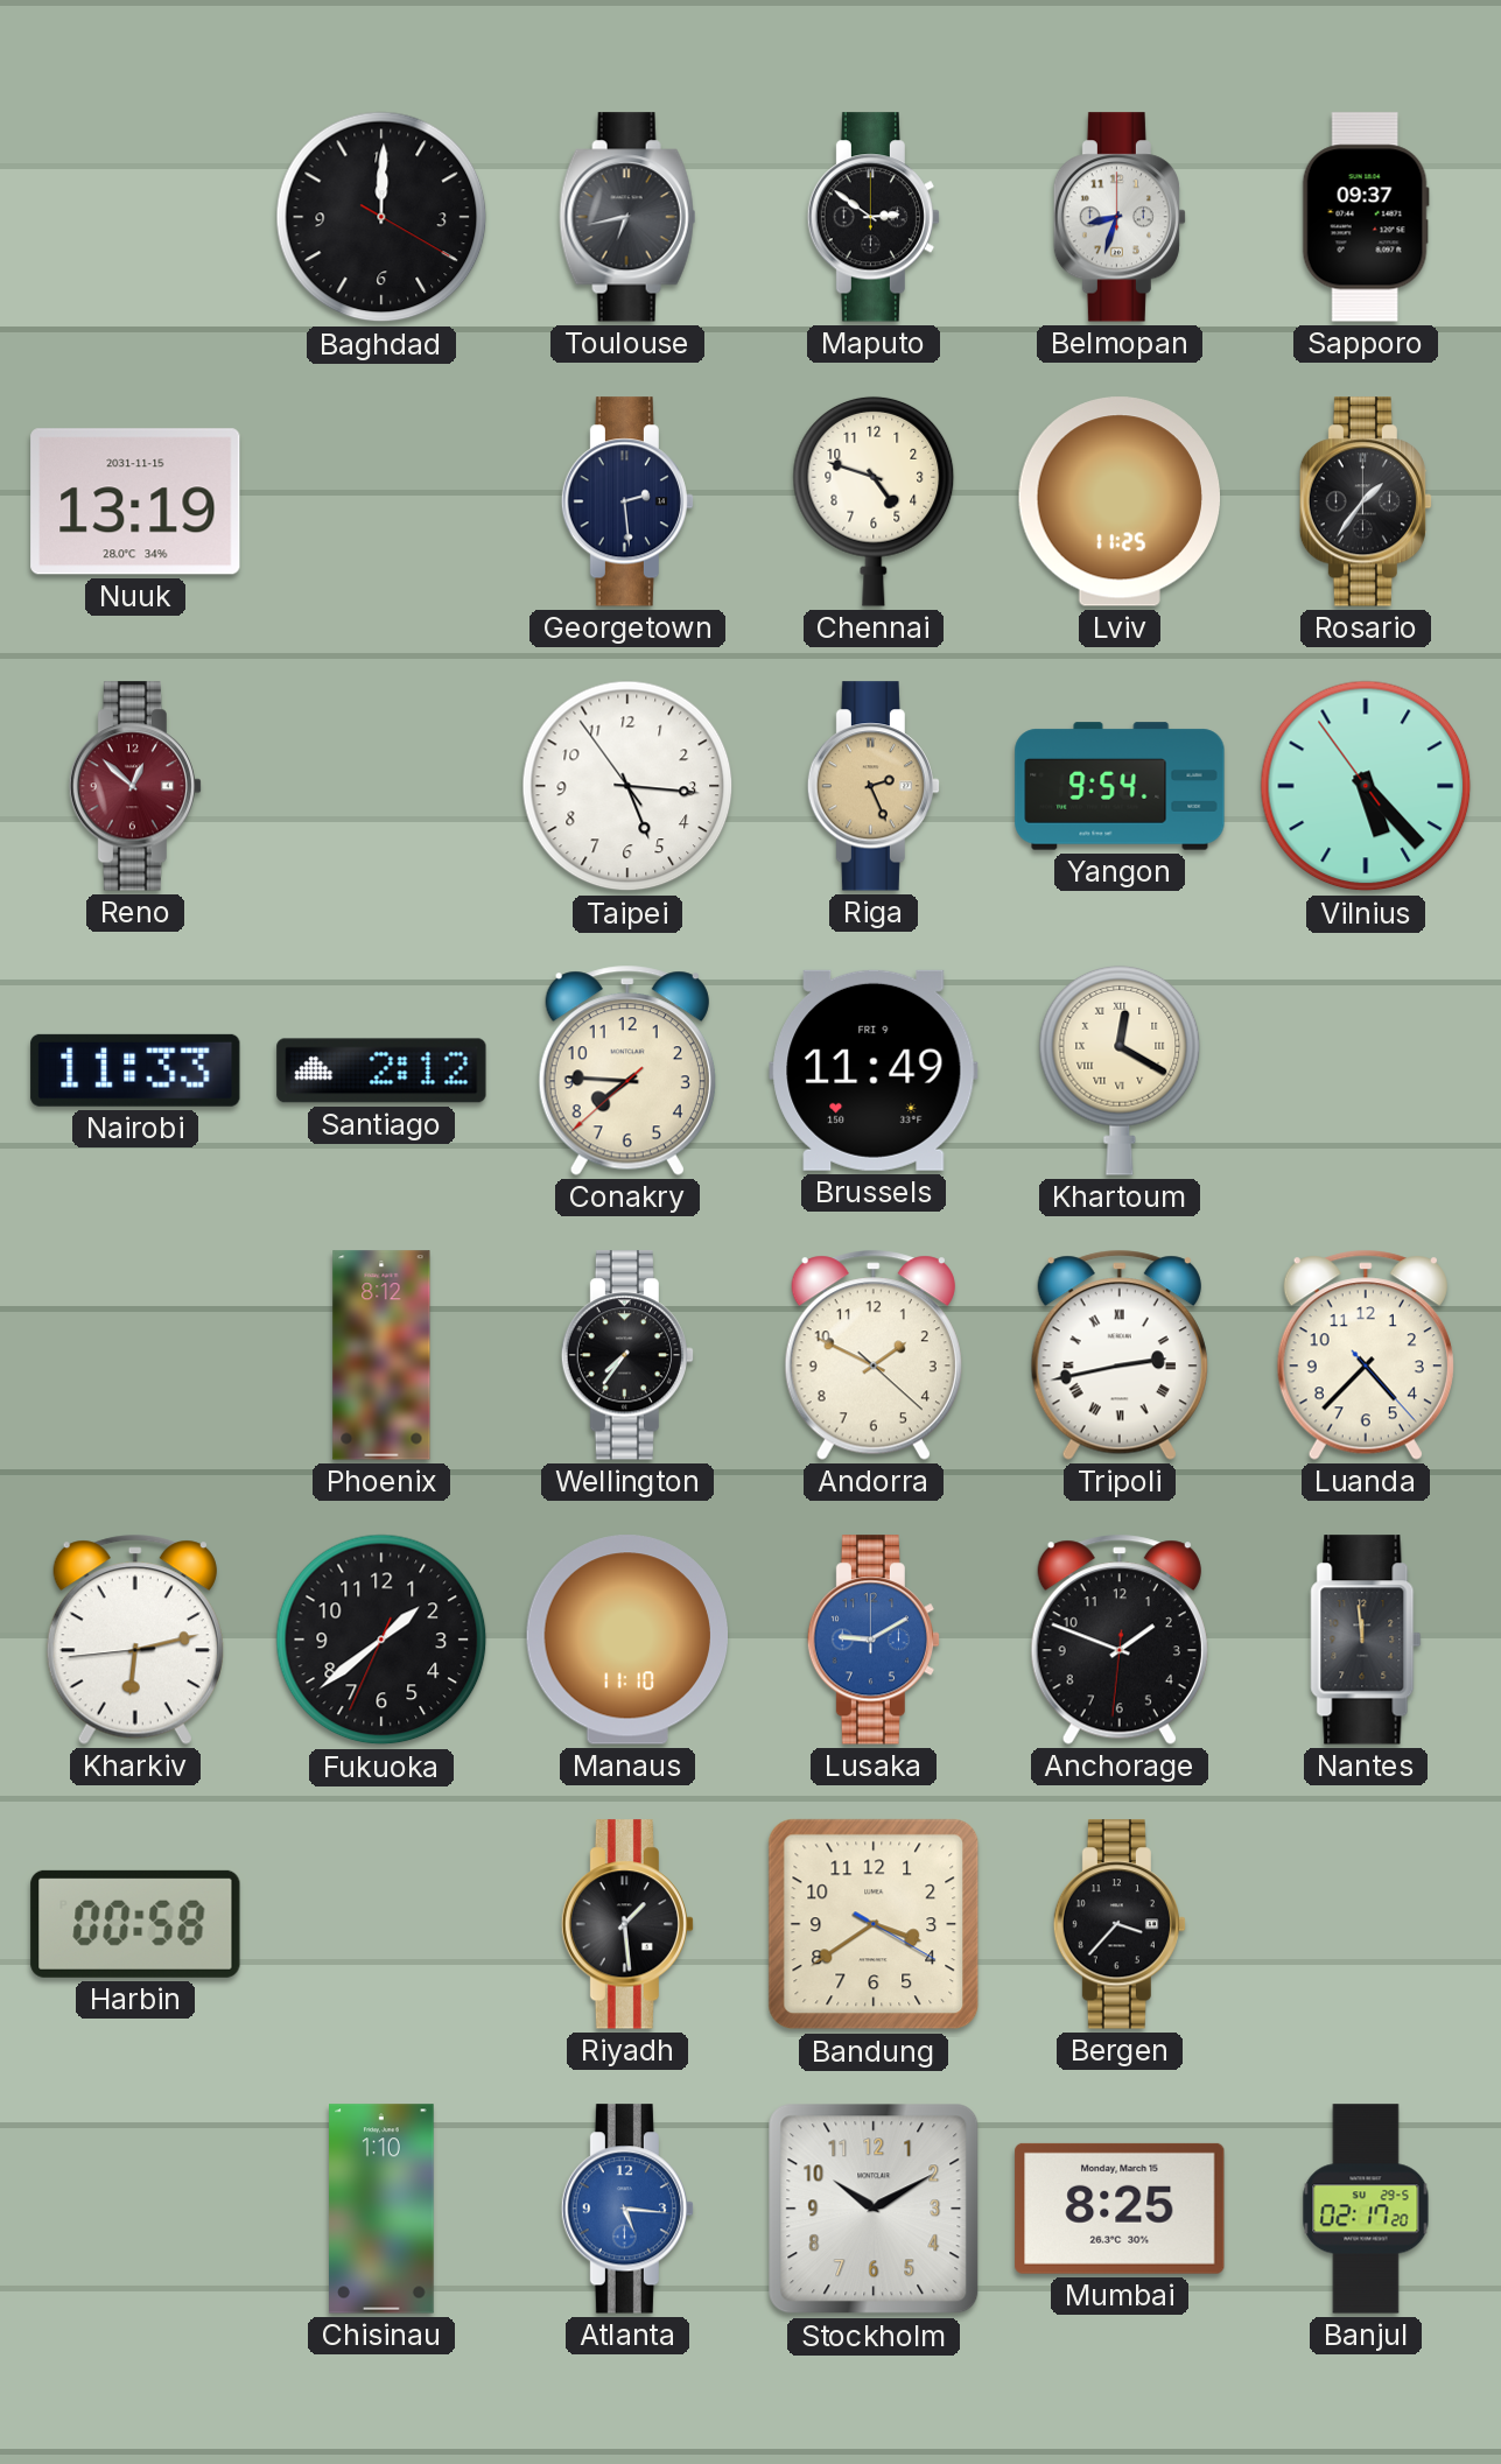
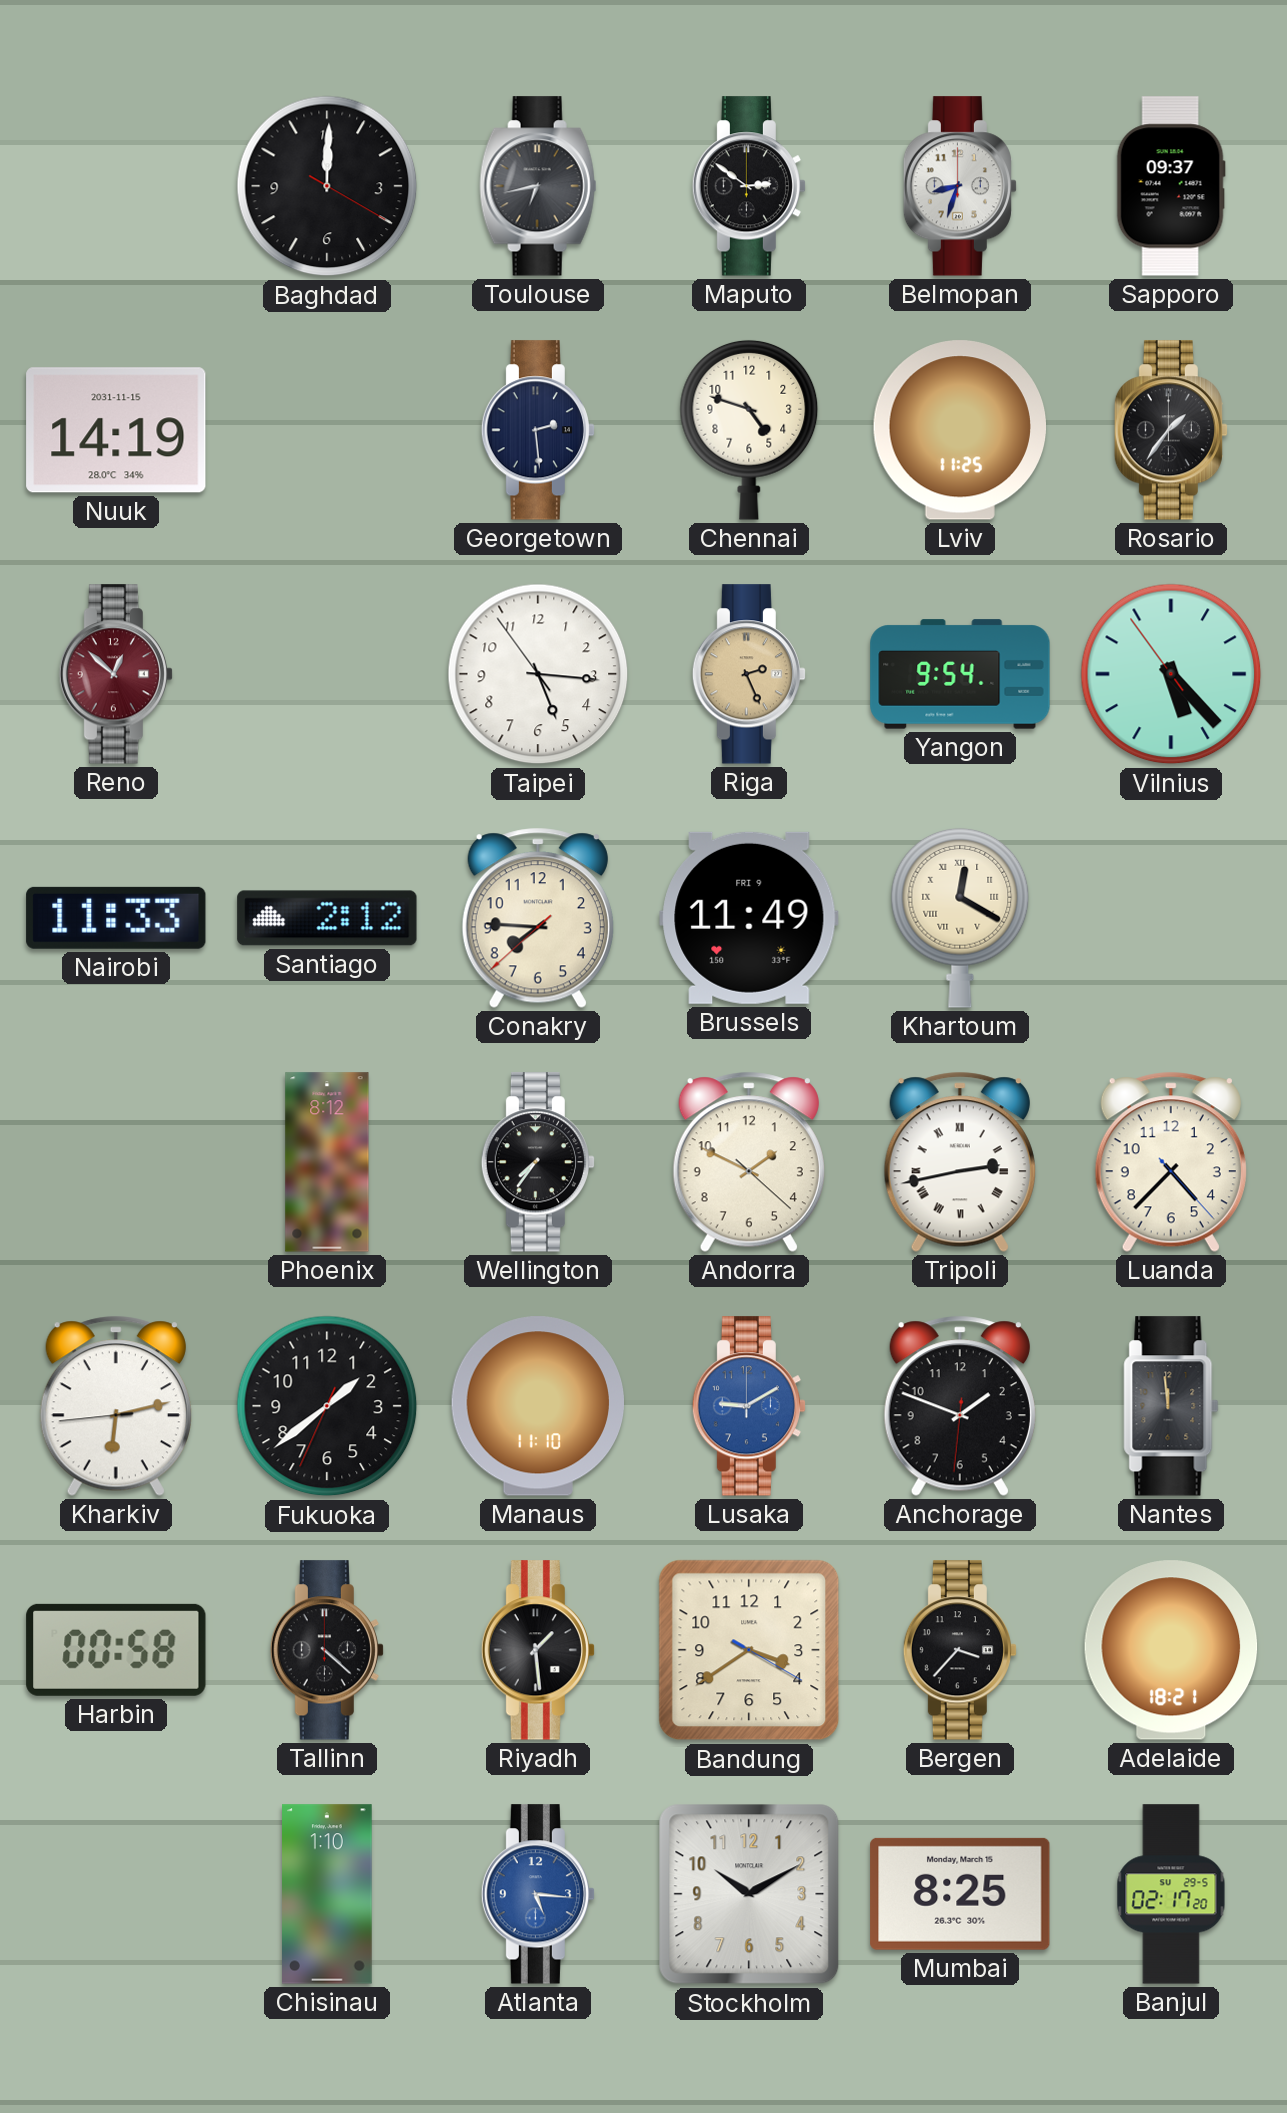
Nuuk: 13:19 -> 14:19
Tallinn: none -> 4:22
Adelaide: none -> 18:21
